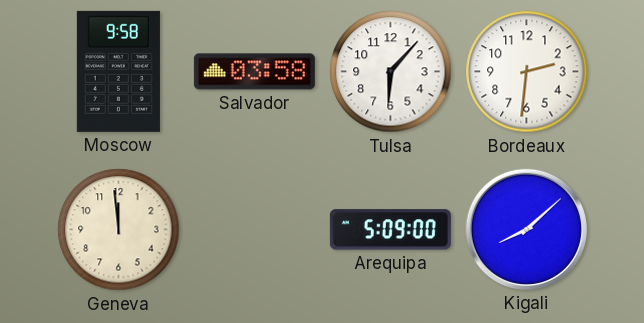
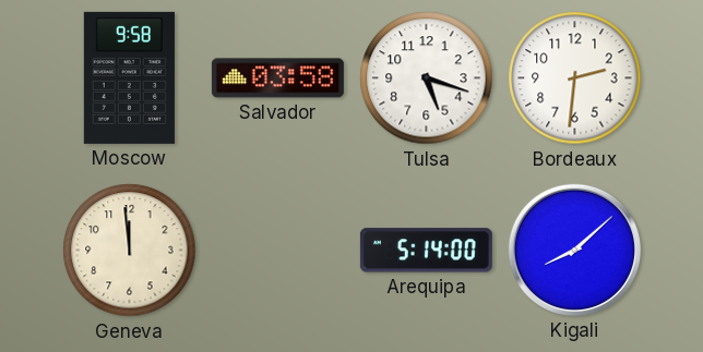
Tulsa: 6:07 -> 5:18
Arequipa: 5:09 -> 5:14
